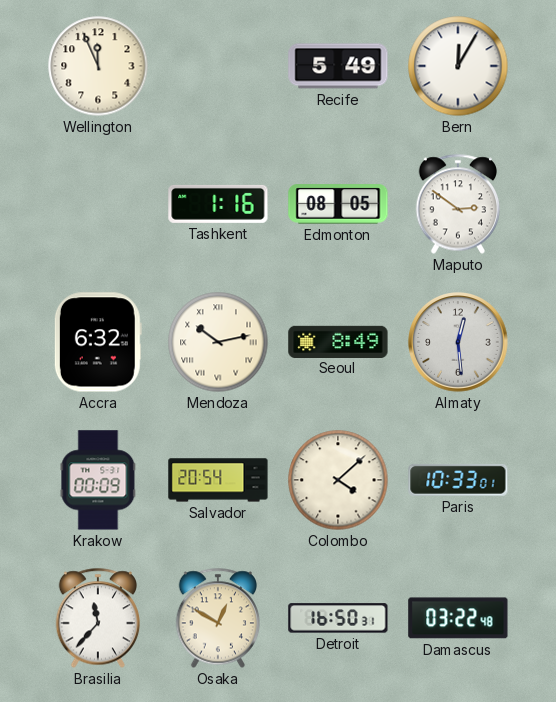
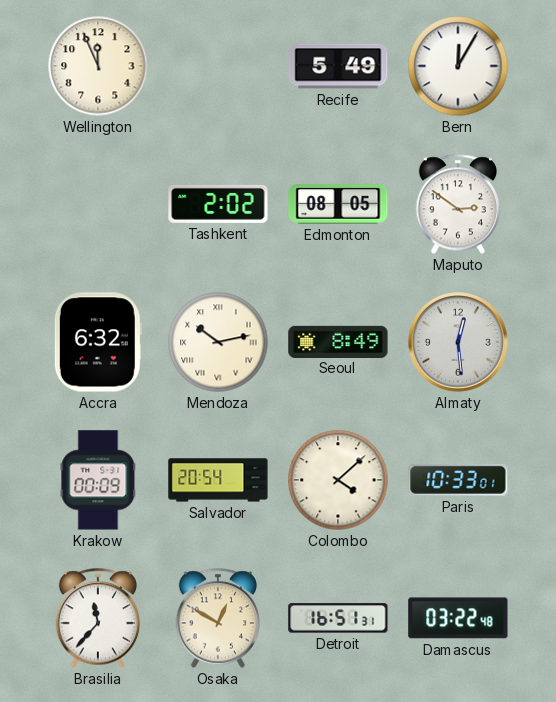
Tashkent: 1:16 -> 2:02
Detroit: 16:50 -> 16:51
